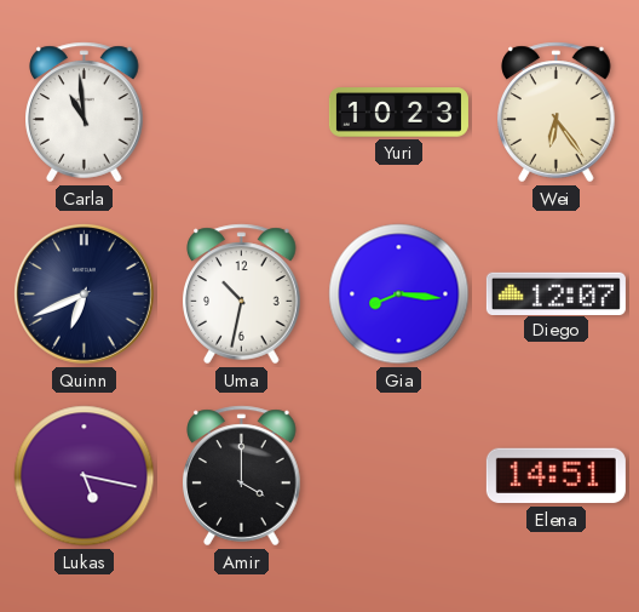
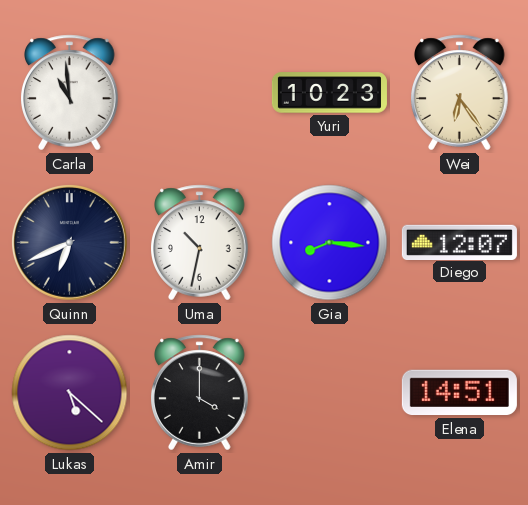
Lukas: 5:17 -> 5:22
